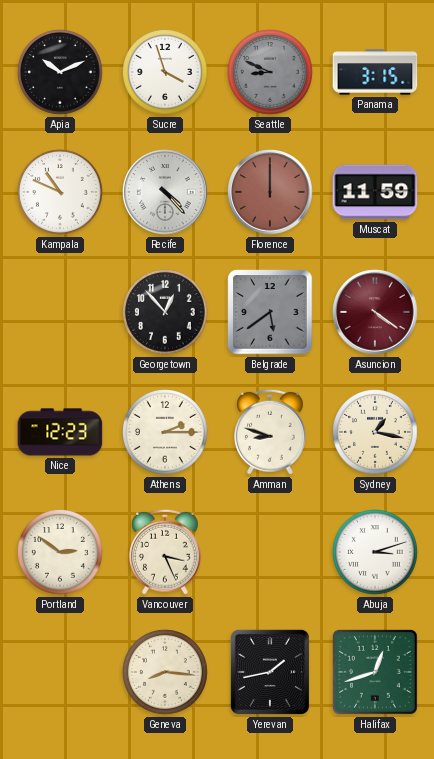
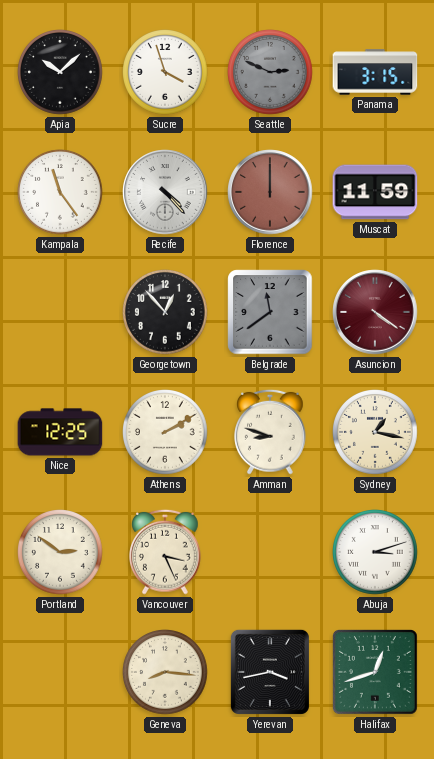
Apia: 10:11 -> 10:08
Seattle: 8:49 -> 2:49
Kampala: 10:49 -> 11:24
Belgrade: 5:39 -> 11:39
Nice: 12:23 -> 12:25
Athens: 2:15 -> 2:10
Yerevan: 1:43 -> 3:43
